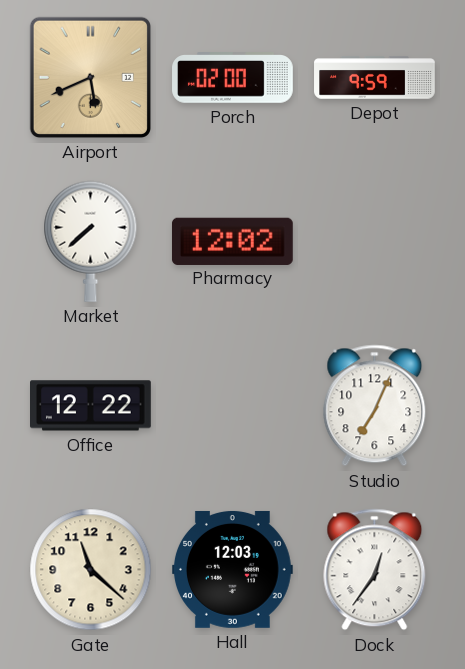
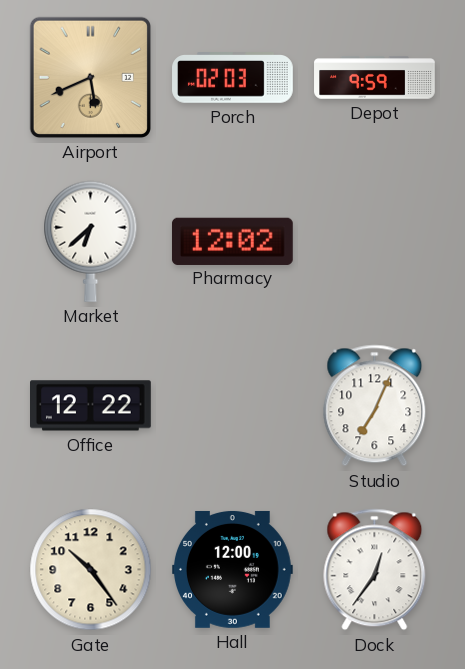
Porch: 02:00 -> 02:03
Market: 7:38 -> 6:38
Gate: 11:22 -> 10:24
Hall: 12:03 -> 12:00
